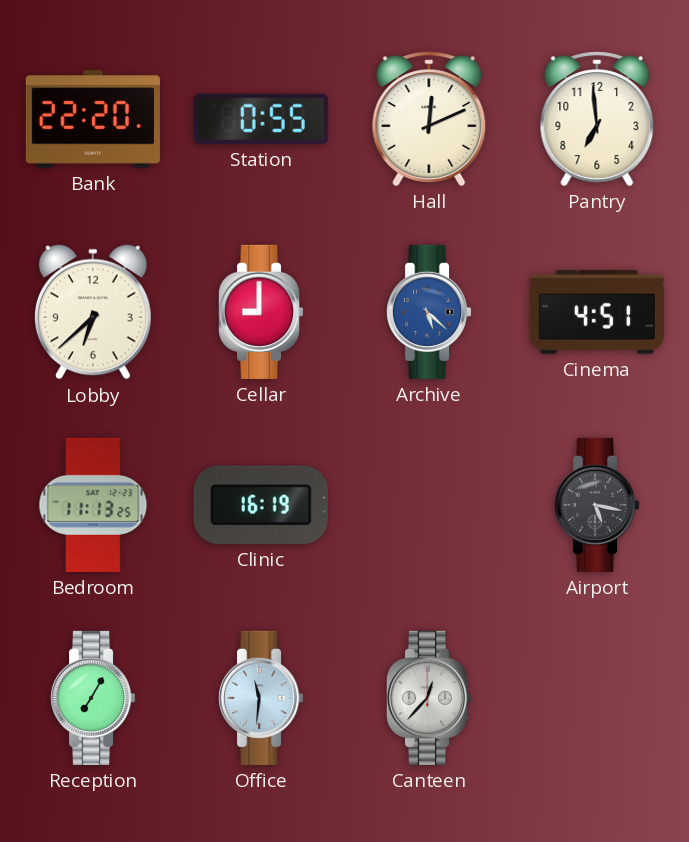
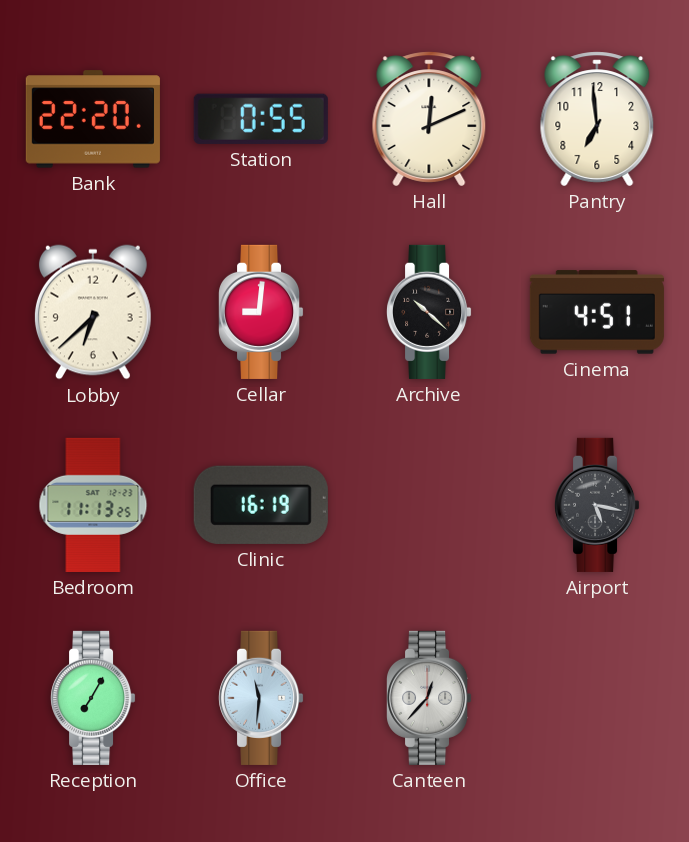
Cellar: 9:00 -> 9:01
Archive: 5:22 -> 10:22
Archive dial: blue -> black
